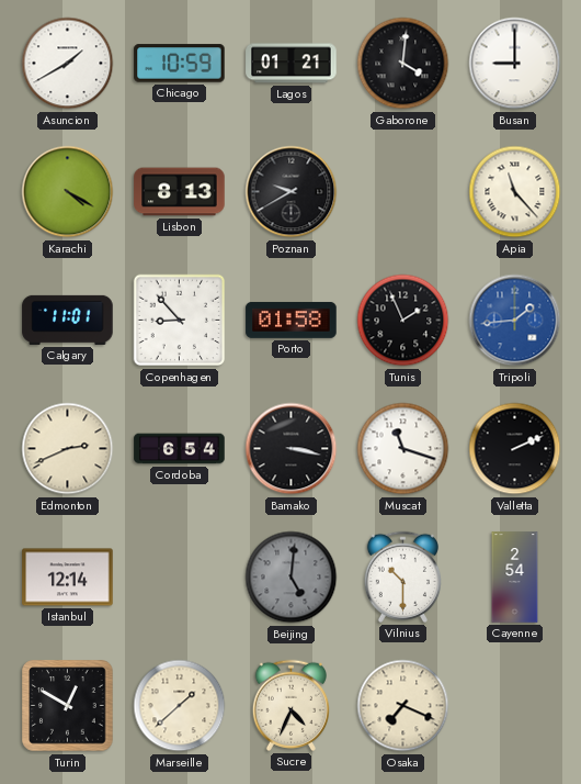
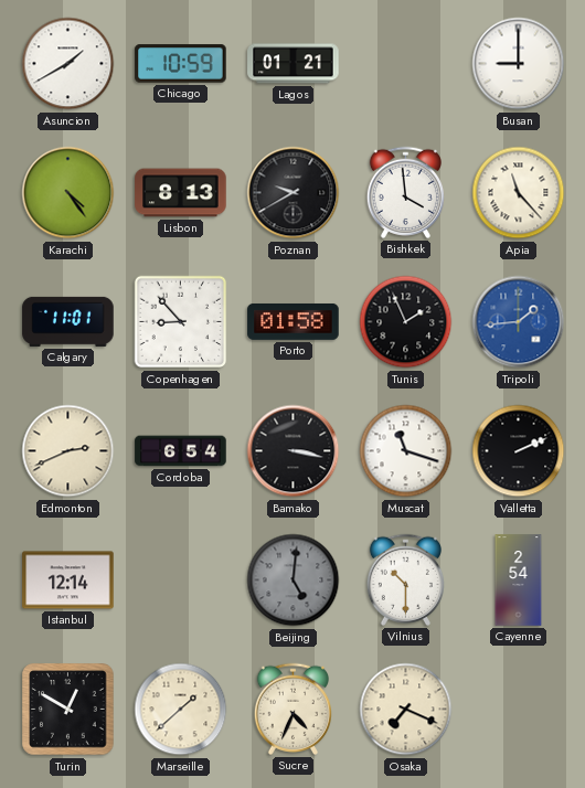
Gaborone: 4:01 -> none
Karachi: 4:20 -> 4:24
Bishkek: none -> 3:59
